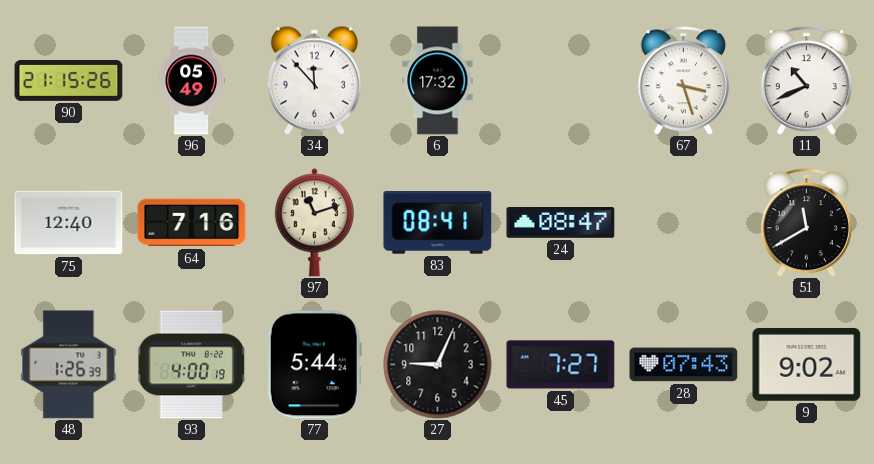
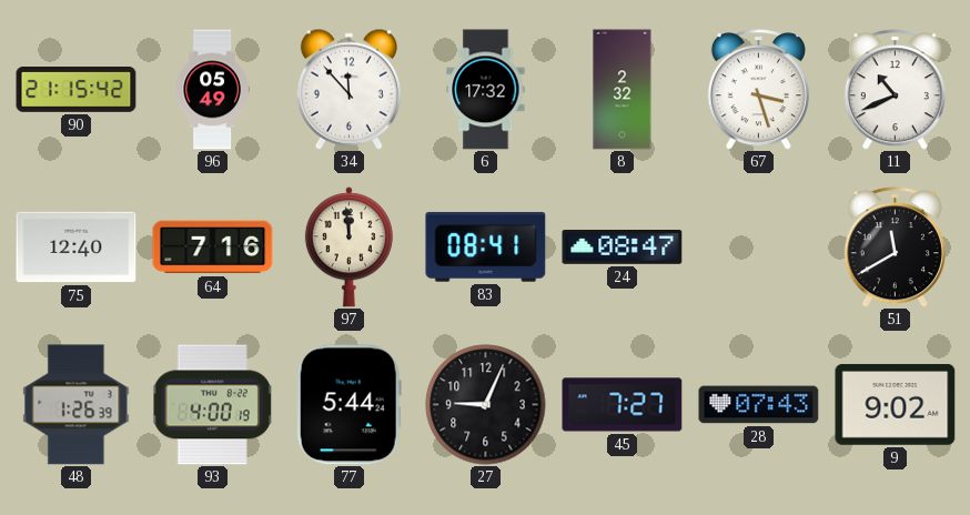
90: 21:15:26 -> 21:15:42
8: none -> 2:32
97: 11:12 -> 11:59
